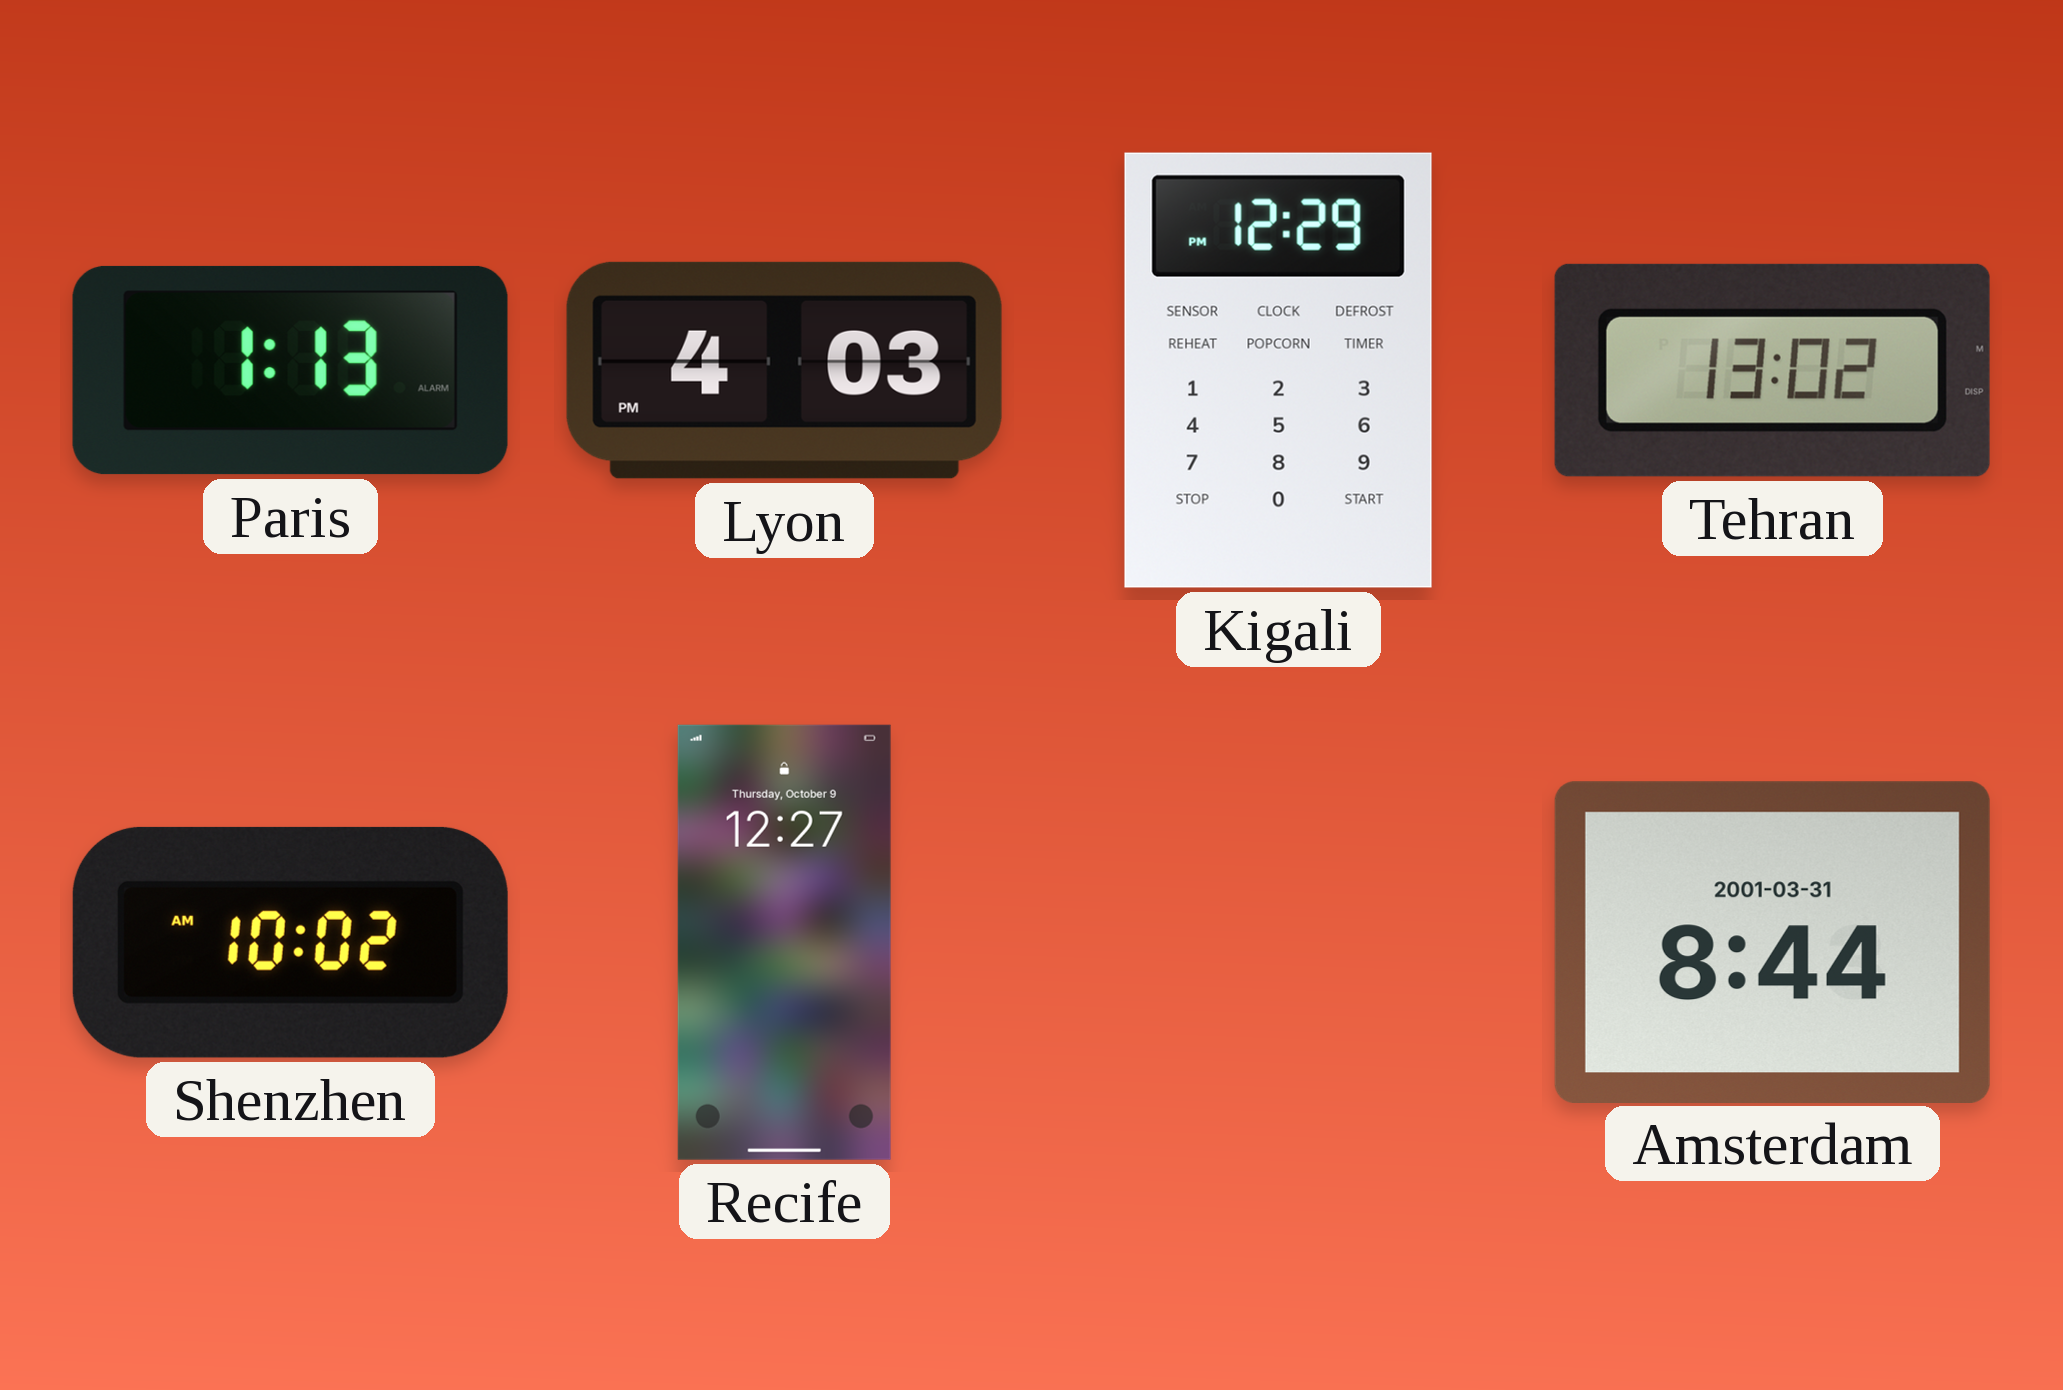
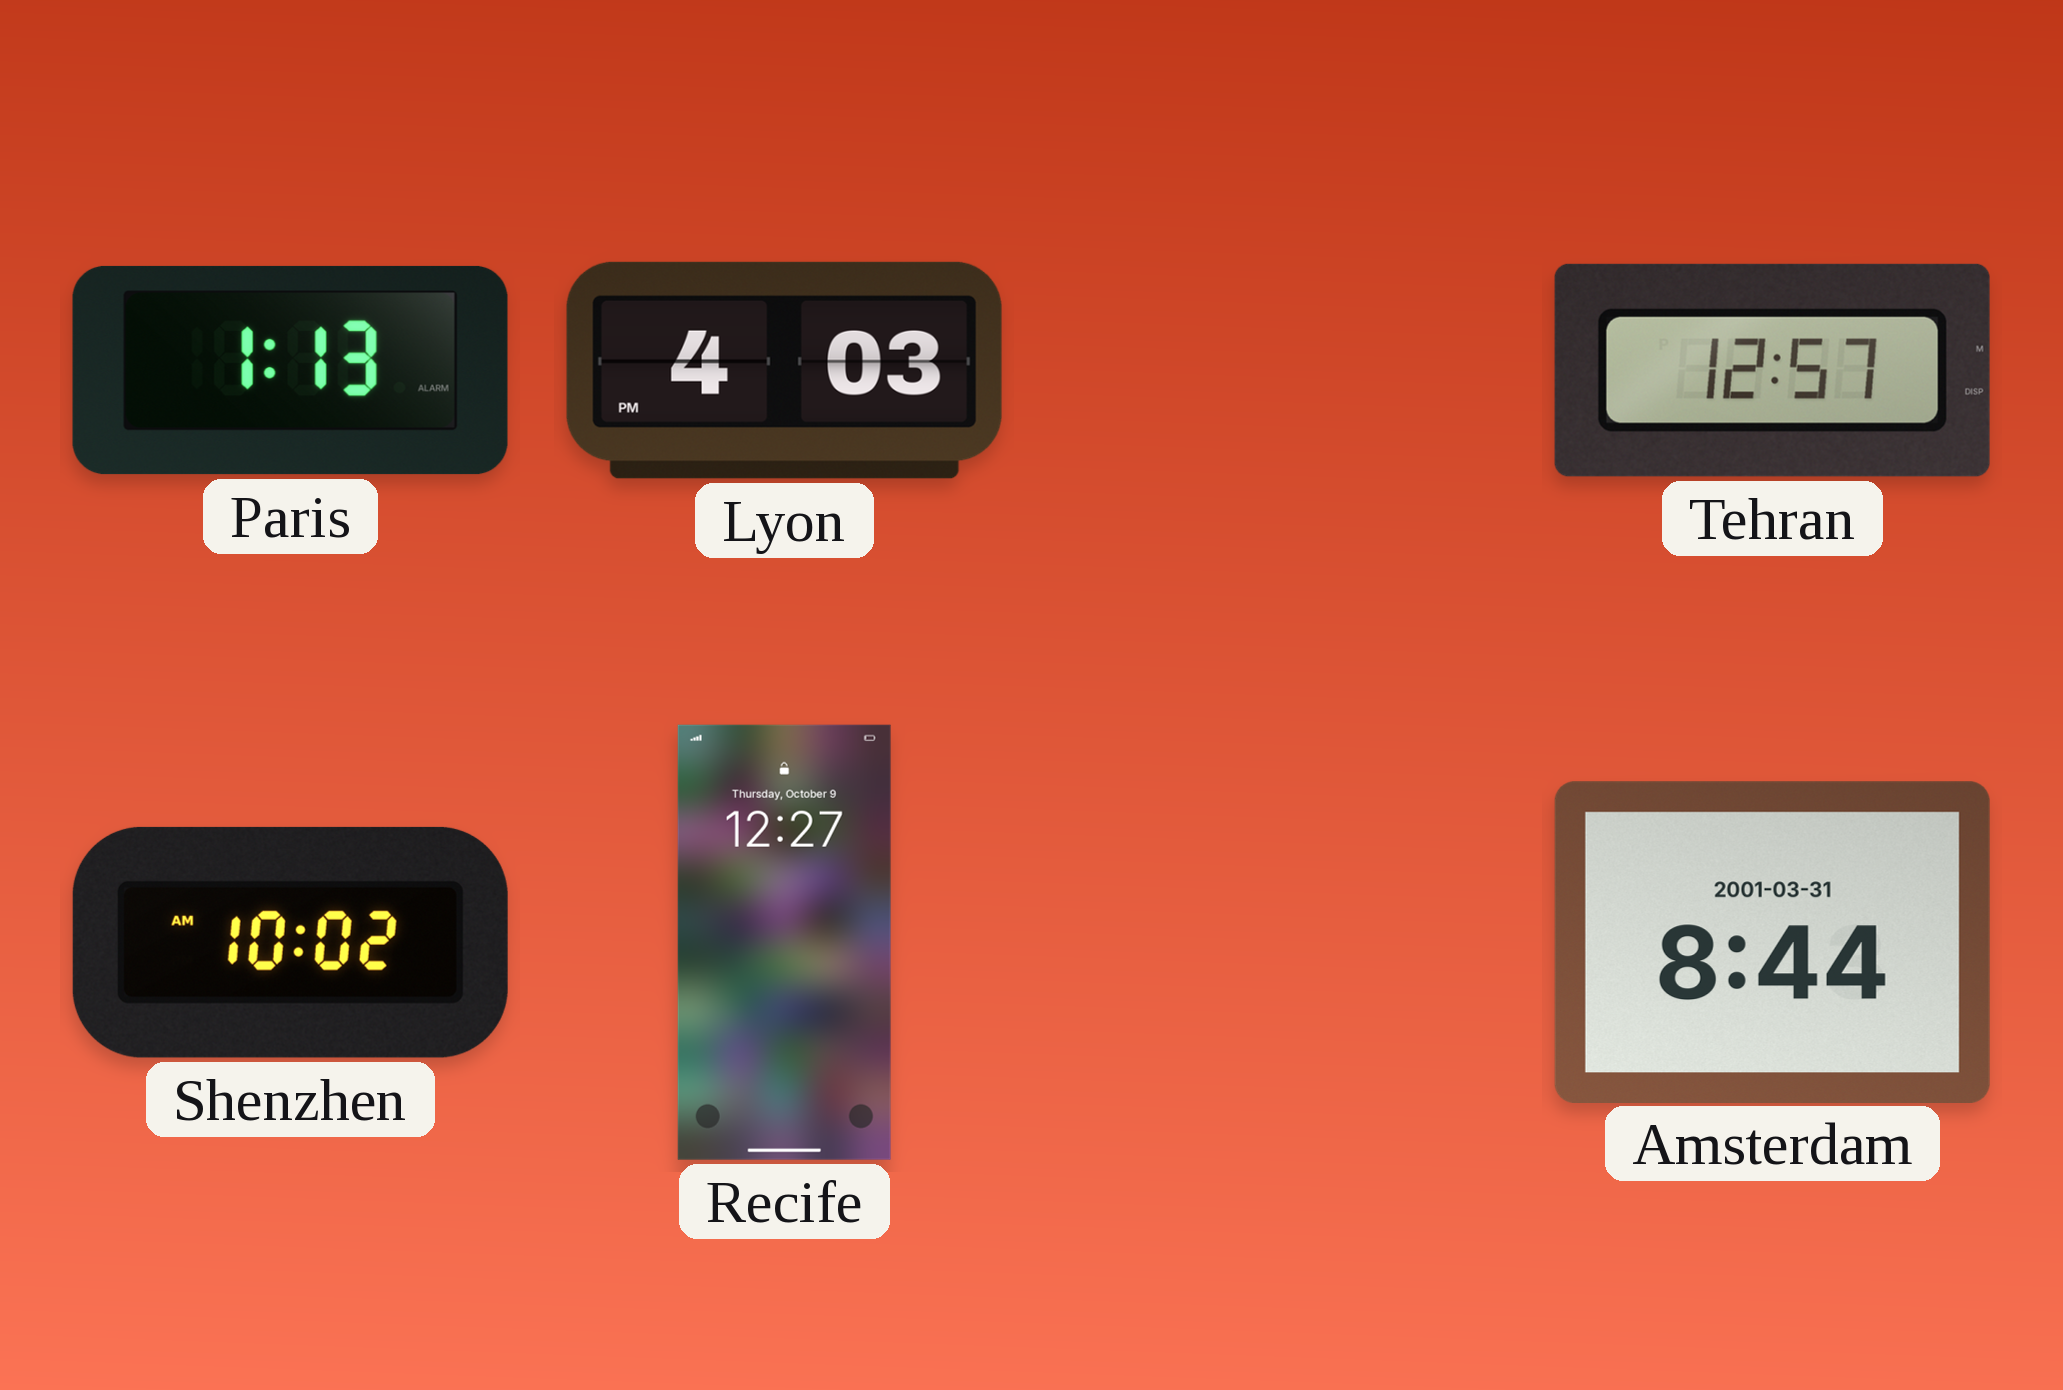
Kigali: 12:29 -> none
Tehran: 13:02 -> 12:57
